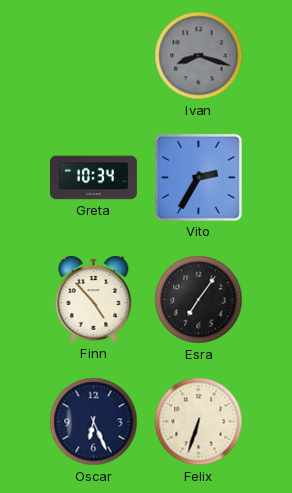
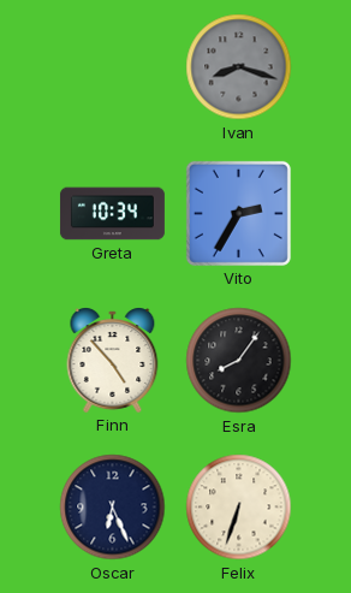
Esra: 7:06 -> 8:06
